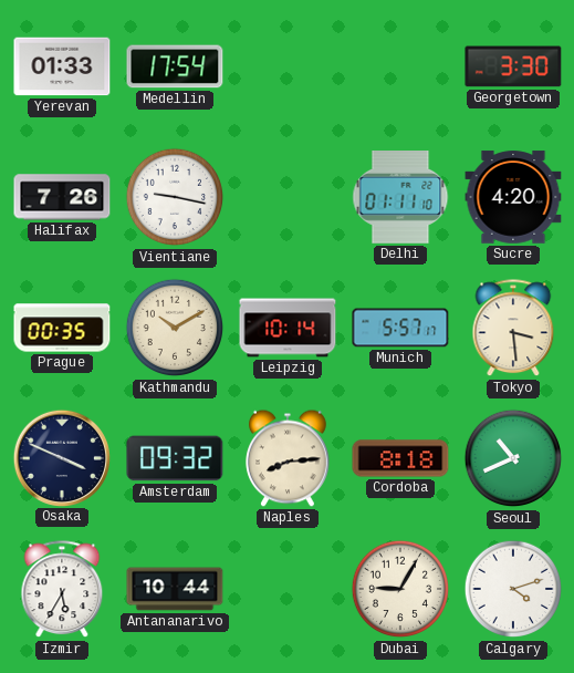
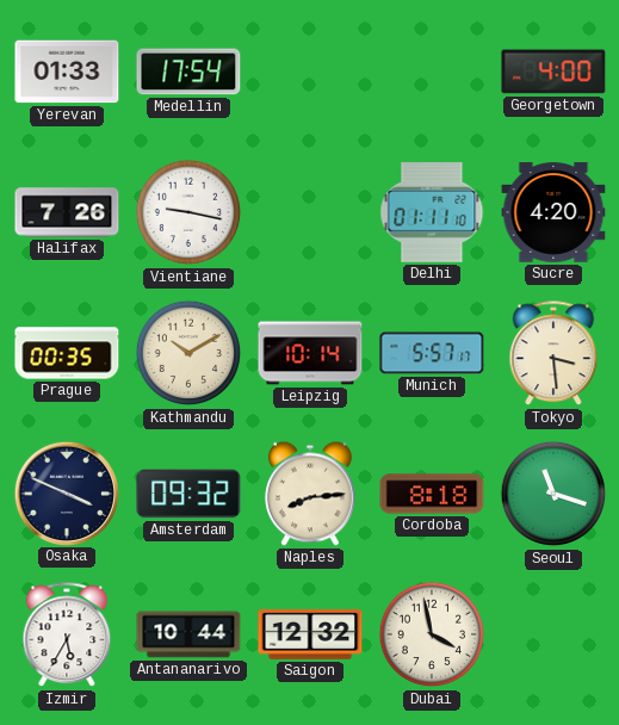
Georgetown: 3:30 -> 4:00
Seoul: 10:41 -> 11:18
Saigon: none -> 12:32
Dubai: 9:05 -> 3:58
Calgary: 4:12 -> none
